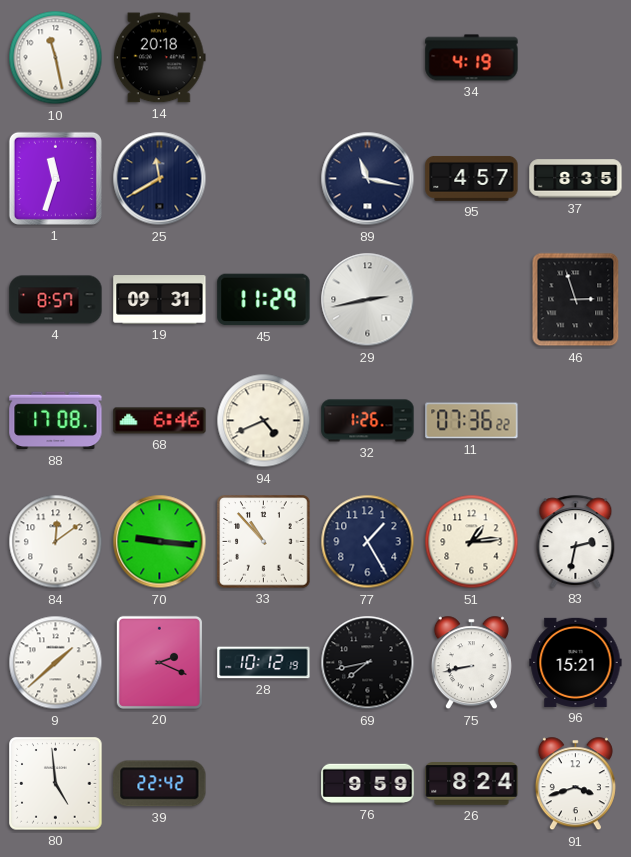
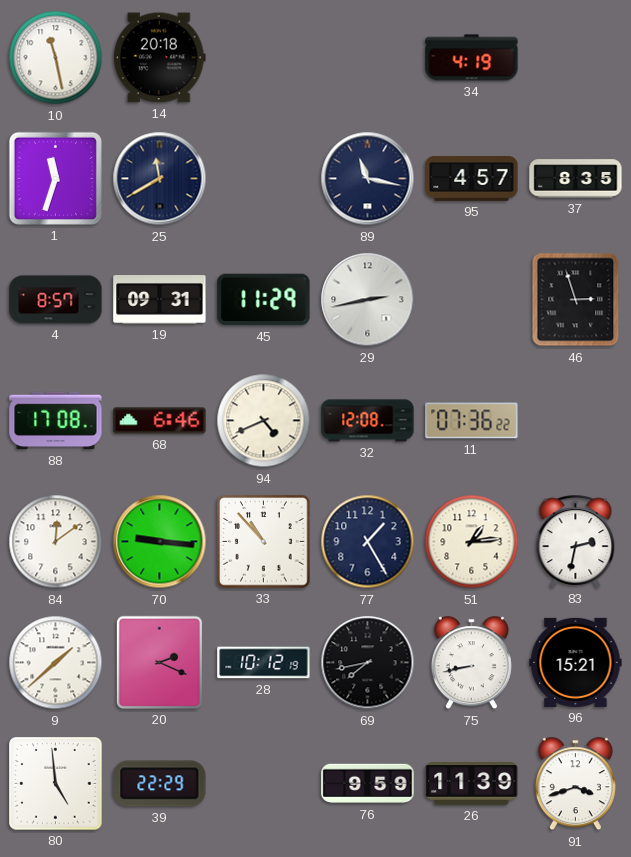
32: 1:26 -> 12:08
39: 22:42 -> 22:29
26: 8:24 -> 11:39
